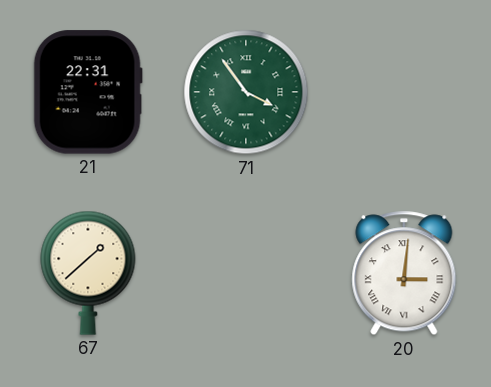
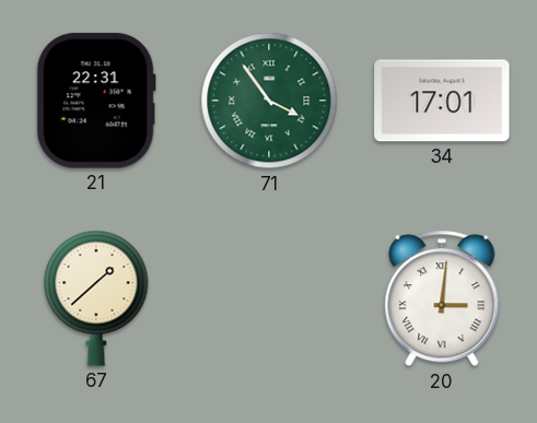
34: none -> 17:01
